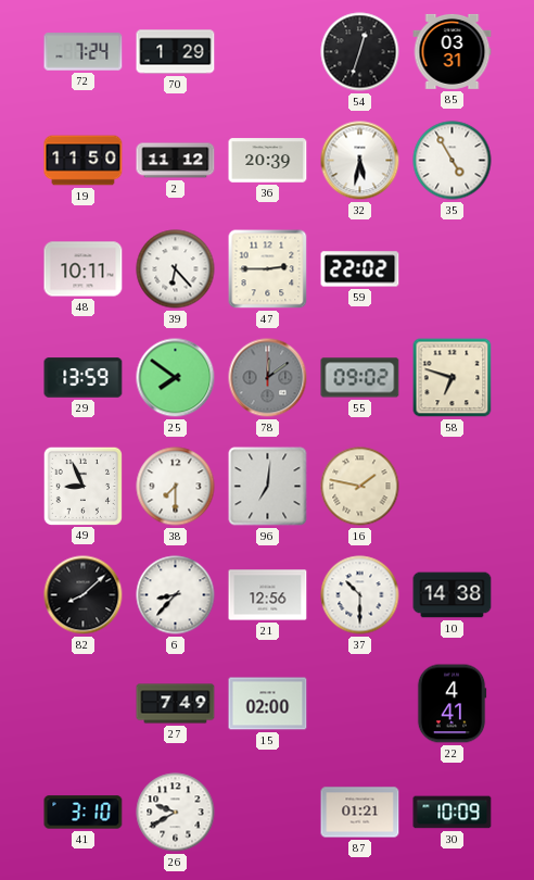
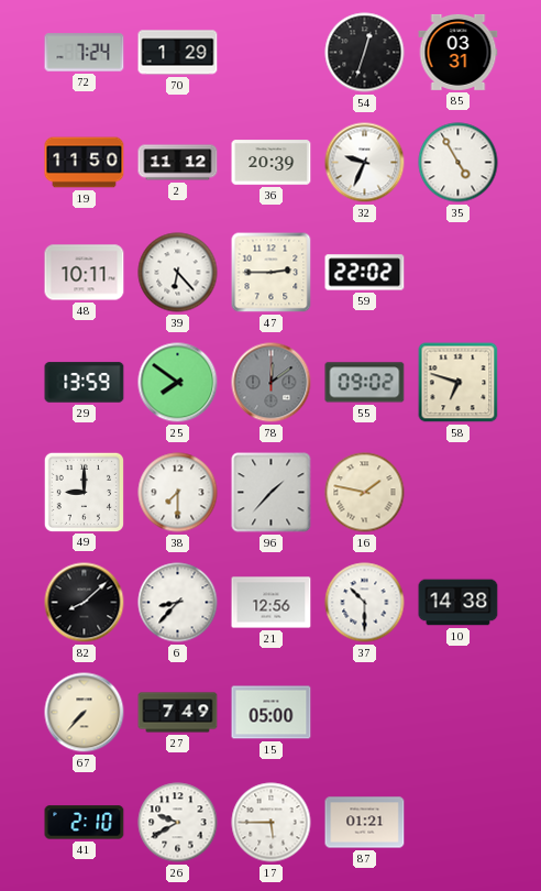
32: 5:32 -> 9:34
49: 8:56 -> 9:00
96: 7:01 -> 1:37
67: none -> 7:37
15: 02:00 -> 05:00
22: 4:41 -> none
41: 3:10 -> 2:10
17: none -> 5:45
30: 10:09 -> none
